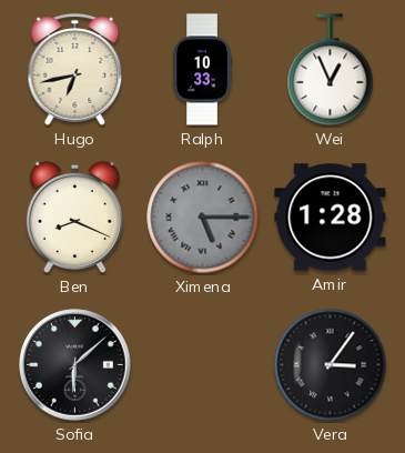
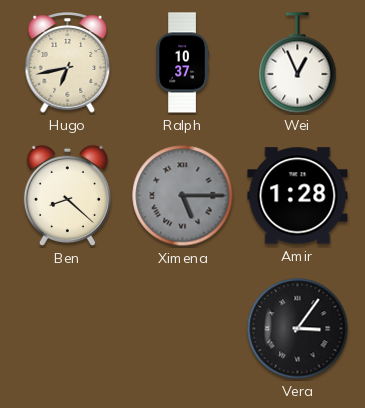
Ralph: 10:33 -> 10:37
Ben: 8:19 -> 8:22
Sofia: 6:08 -> none
